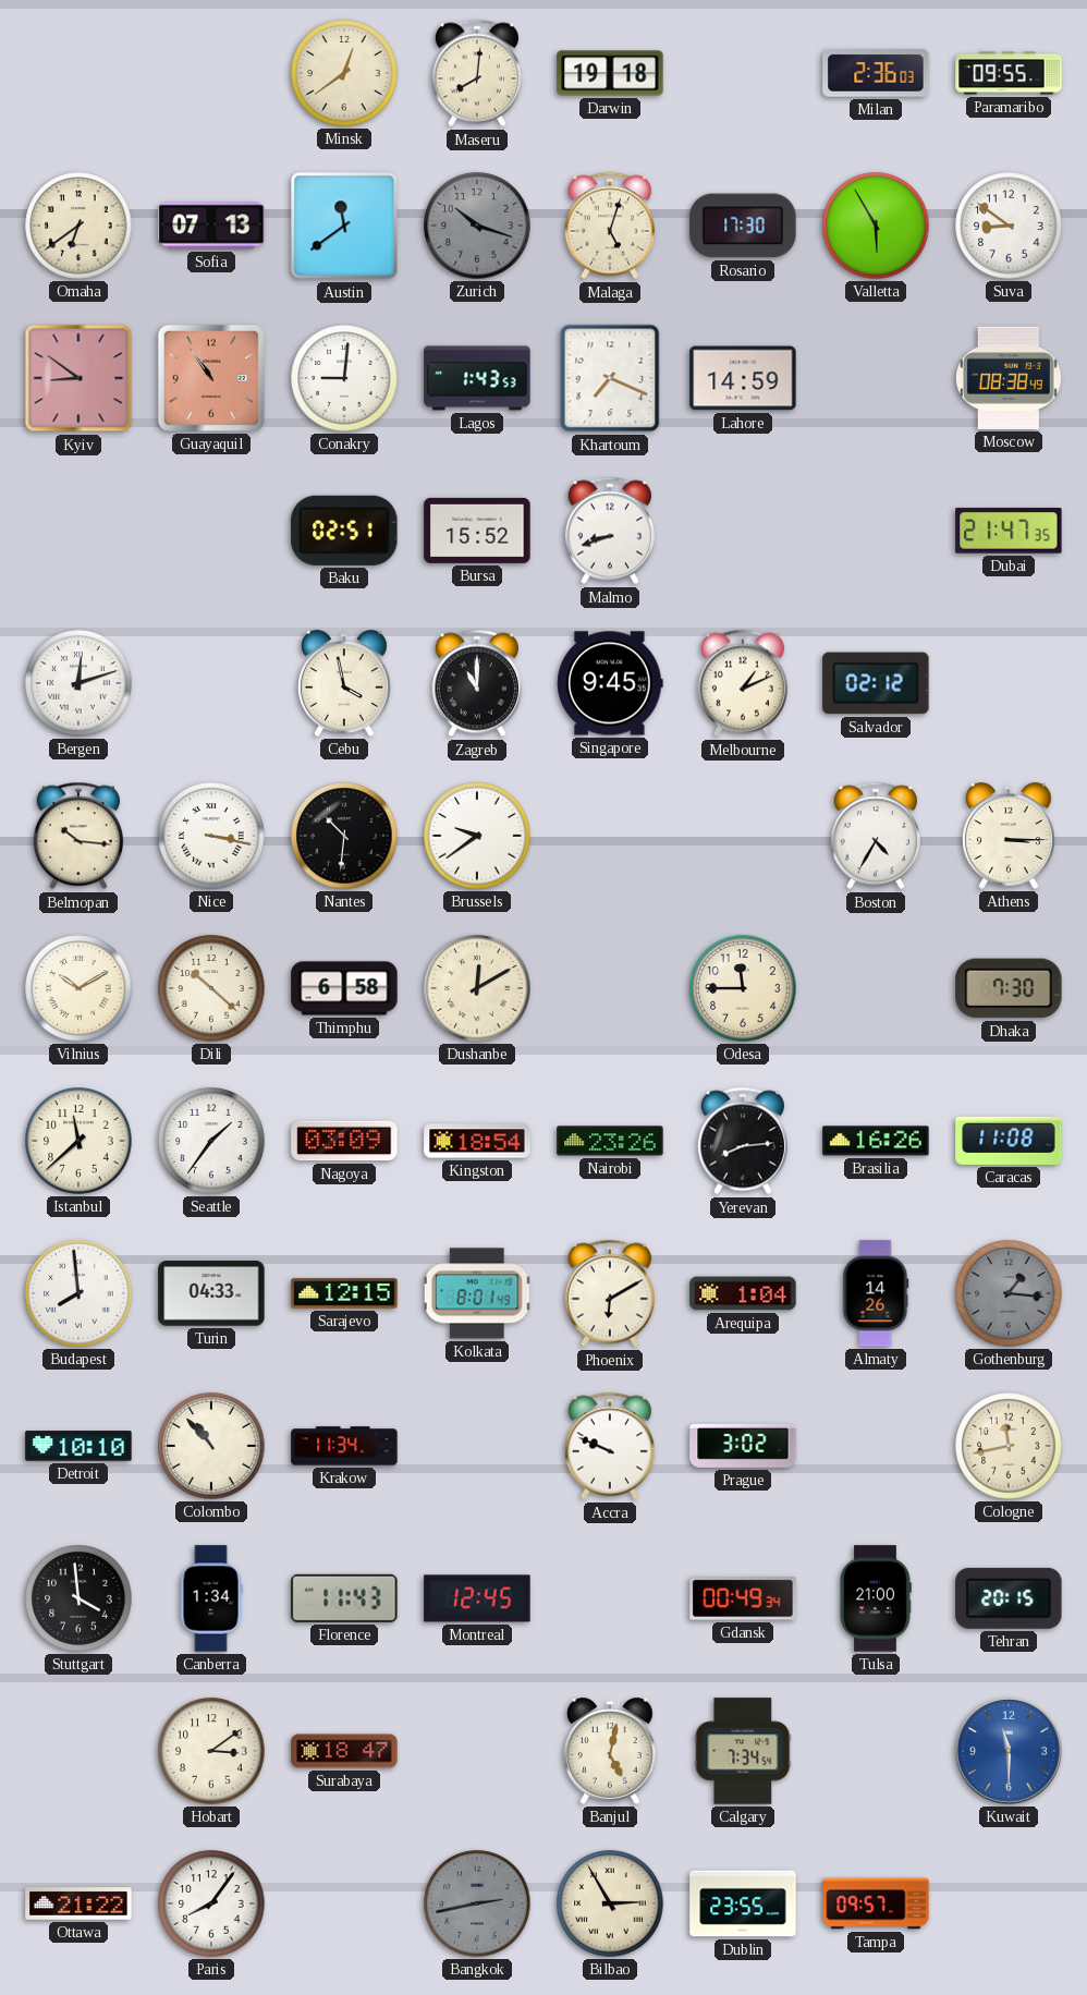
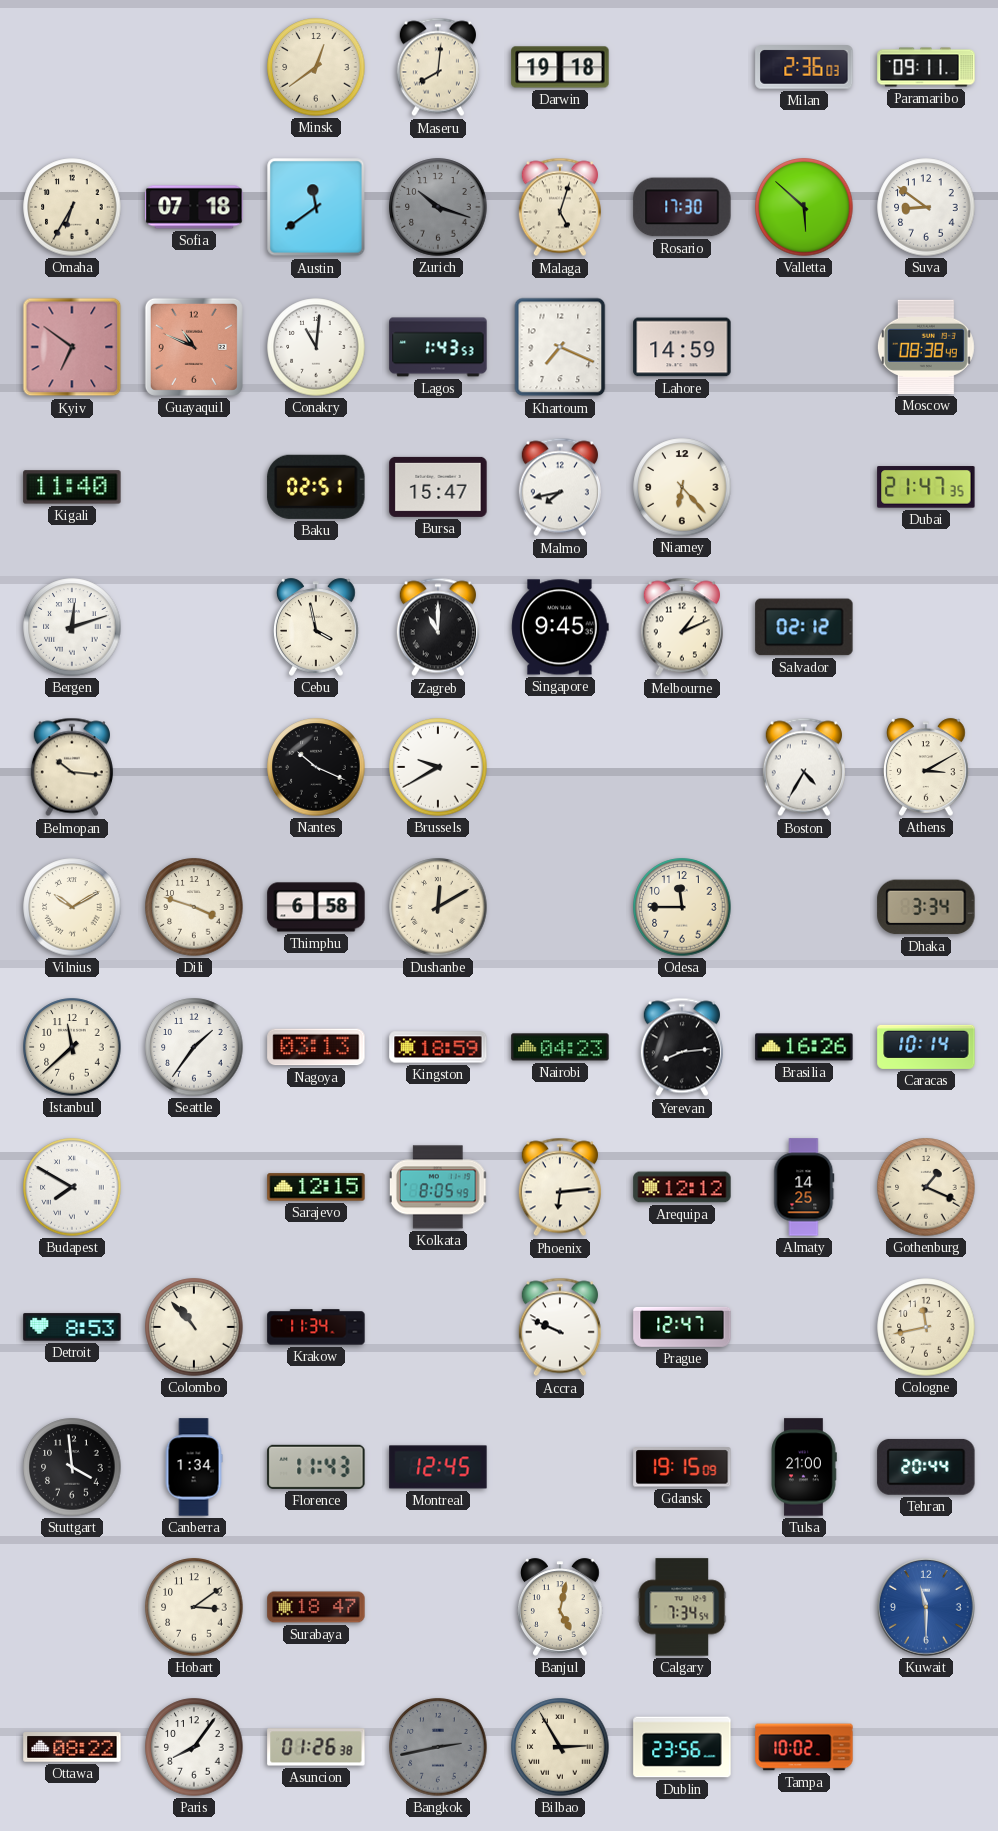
Paramaribo: 09:55 -> 09:11
Omaha: 6:39 -> 6:35
Sofia: 07:13 -> 07:18
Valletta: 5:55 -> 5:52
Kyiv: 8:51 -> 6:51
Guayaquil: 10:54 -> 10:49
Conakry: 9:01 -> 11:01
Kigali: none -> 11:40
Bursa: 15:52 -> 15:47
Malmo: 8:42 -> 7:43
Niamey: none -> 6:23
Nice: 3:17 -> none
Nantes: 10:31 -> 10:19
Brussels: 9:39 -> 9:40
Athens: 3:15 -> 3:10
Dili: 10:22 -> 3:48
Dhaka: 7:30 -> 3:34
Nagoya: 03:09 -> 03:13
Kingston: 18:54 -> 18:59
Nairobi: 23:26 -> 04:23
Caracas: 11:08 -> 10:14
Budapest: 7:59 -> 7:50
Turin: 04:33 -> none
Kolkata: 8:01 -> 8:05
Phoenix: 6:10 -> 6:14
Arequipa: 1:04 -> 12:12
Almaty: 14:26 -> 14:25
Gothenburg: 1:16 -> 1:19
Gothenburg dial: grey -> cream
Detroit: 10:10 -> 8:53
Prague: 3:02 -> 12:47
Gdansk: 00:49 -> 19:15
Tehran: 20:15 -> 20:44
Ottawa: 21:22 -> 08:22
Asuncion: none -> 01:26
Dublin: 23:55 -> 23:56
Tampa: 09:57 -> 10:02
